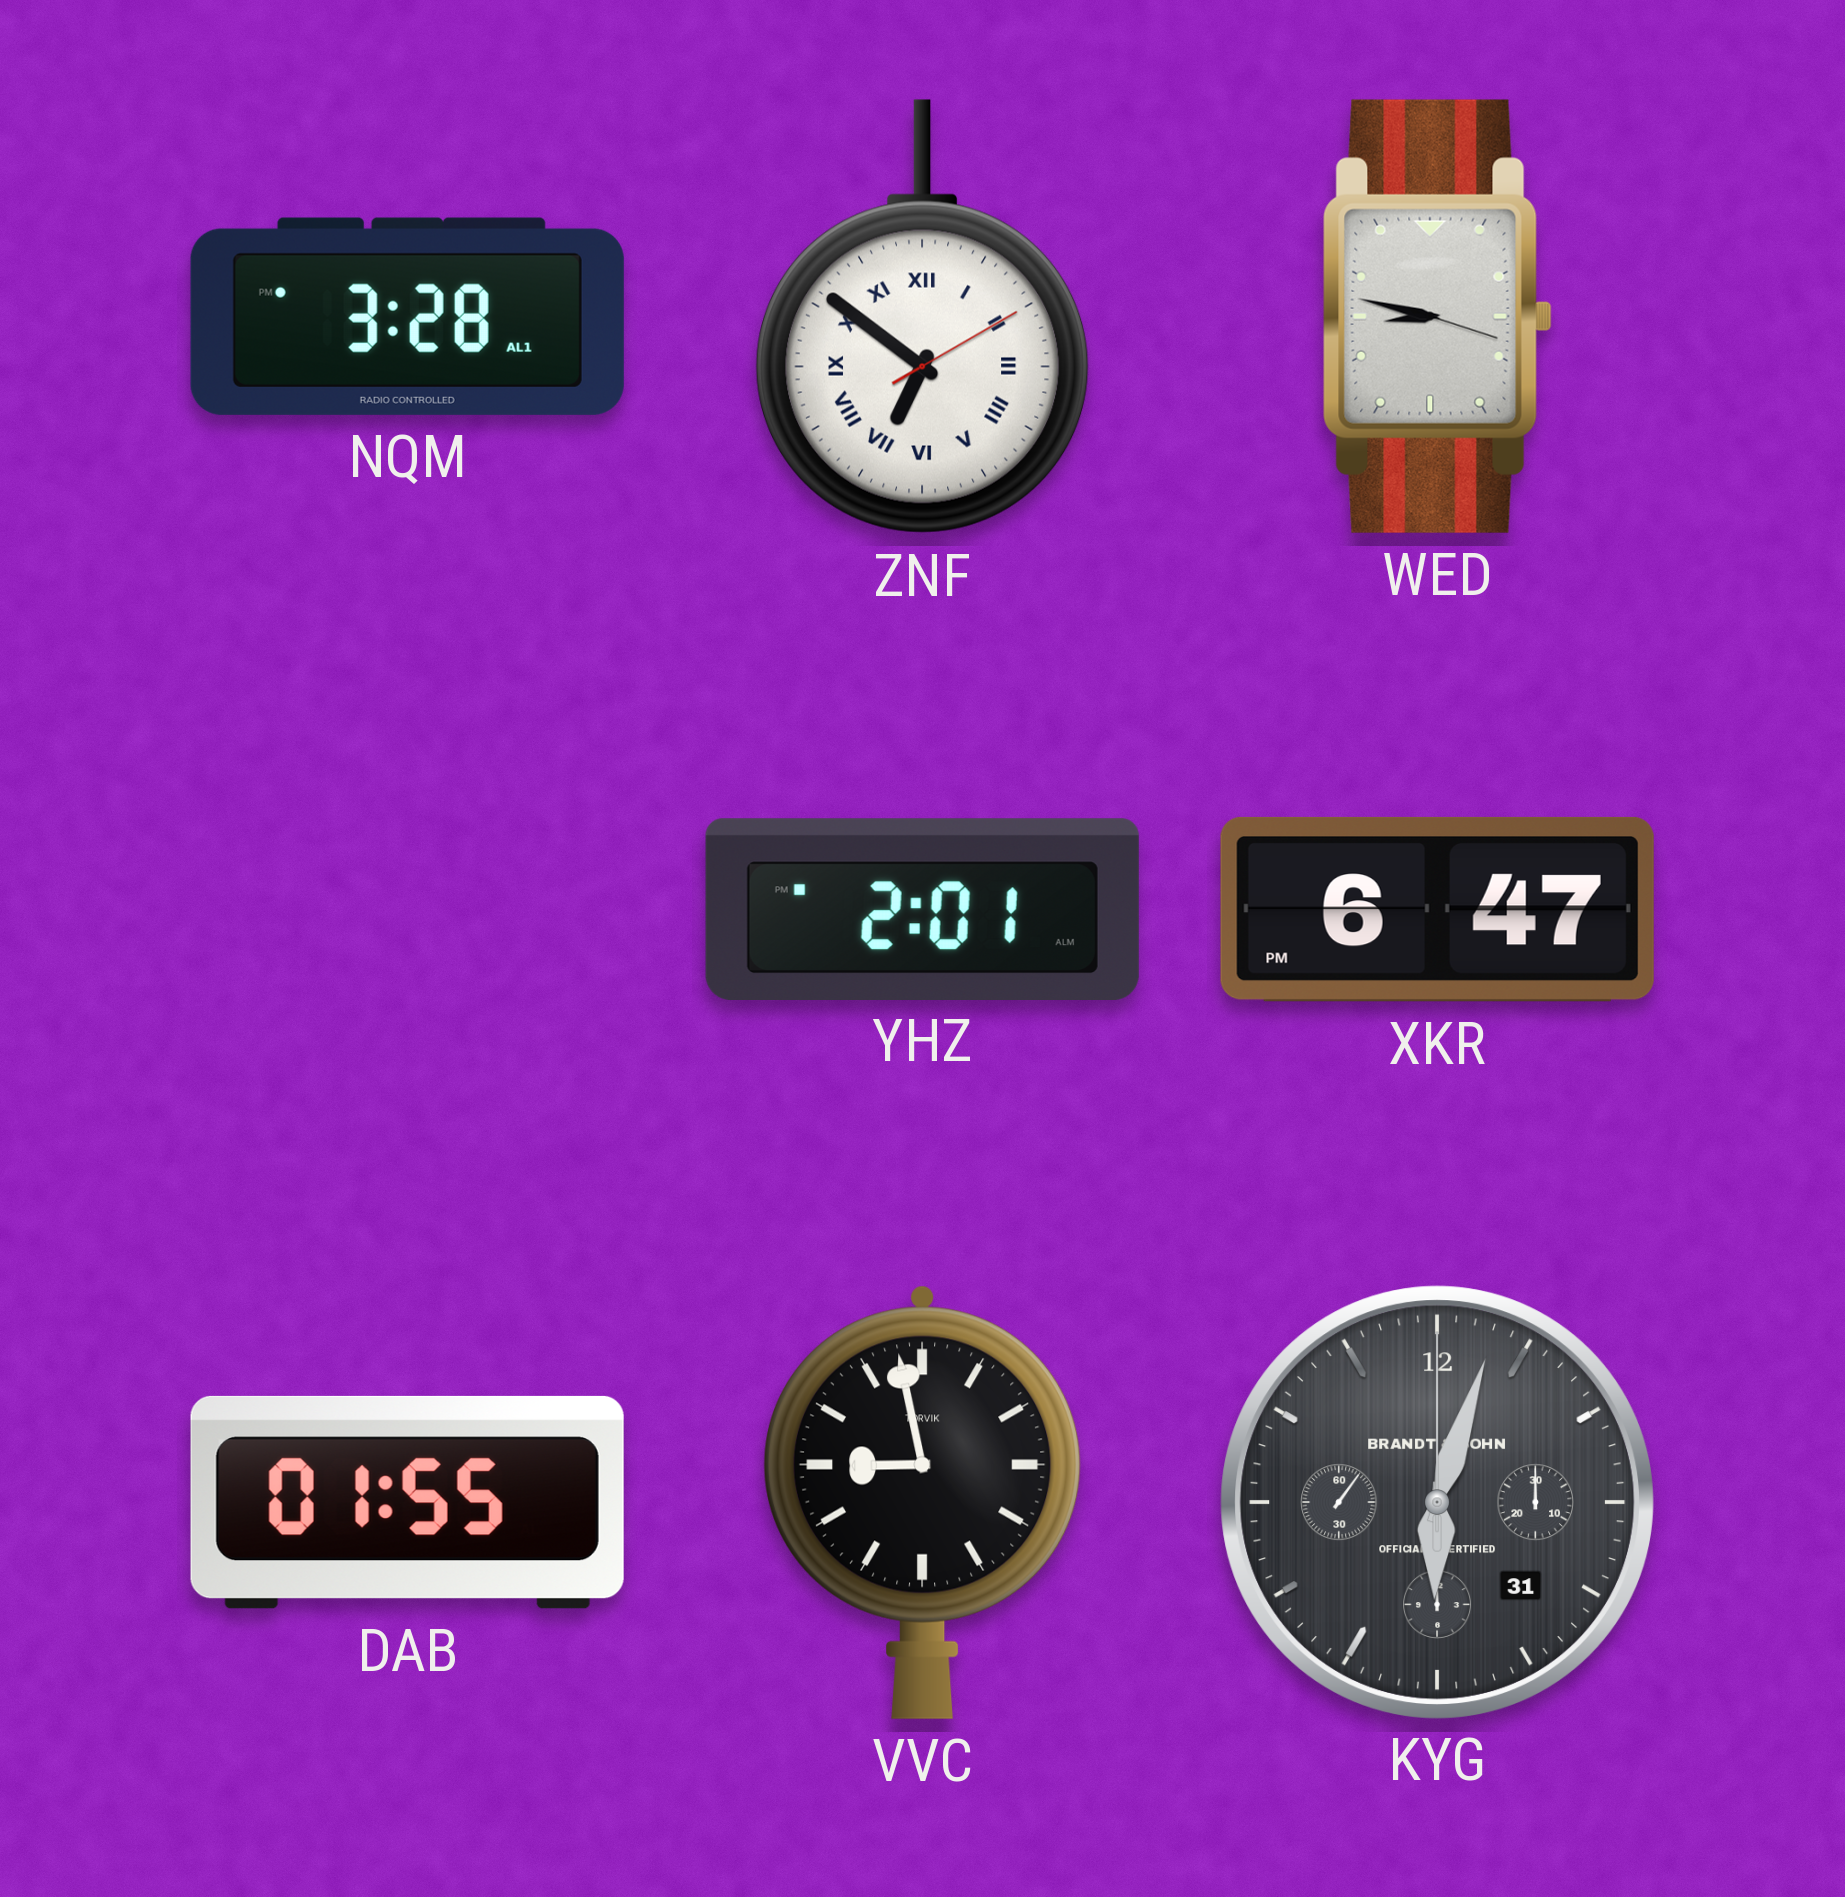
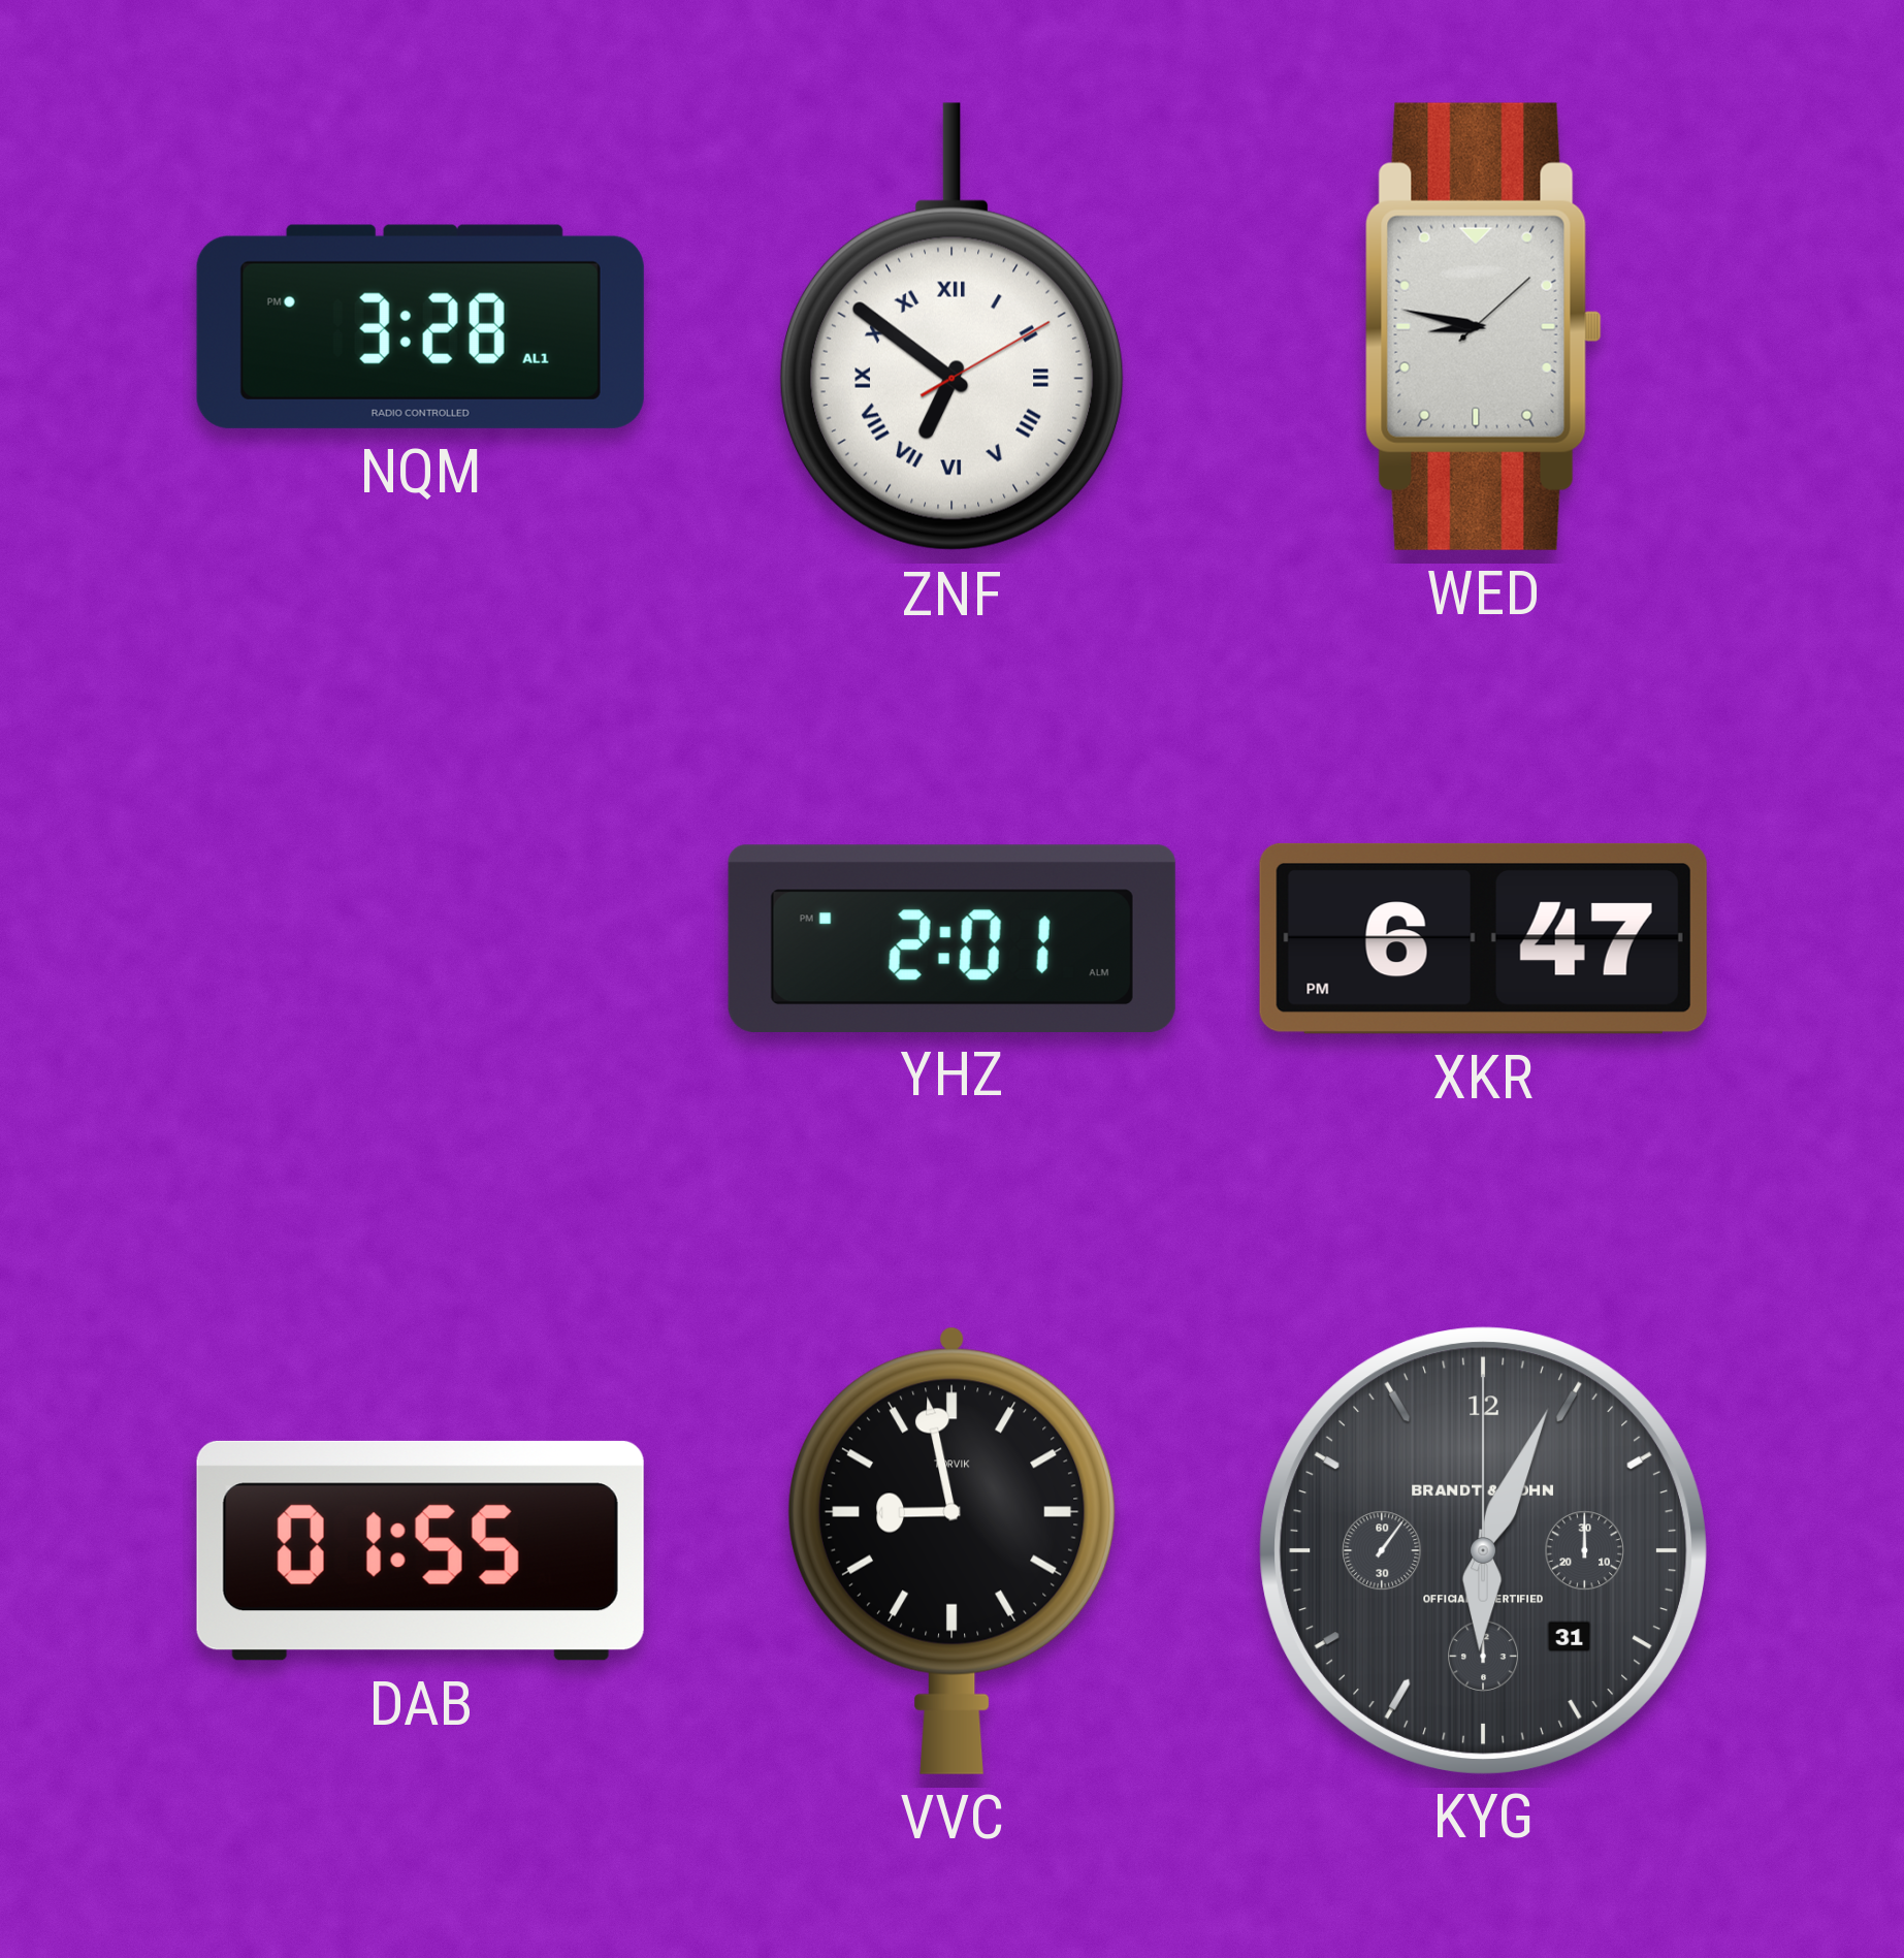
WED: 8:47:18 -> 8:47:08
KYG: 6:03 -> 6:04
